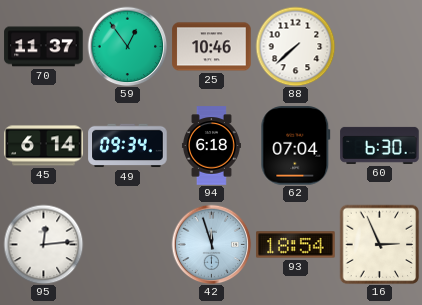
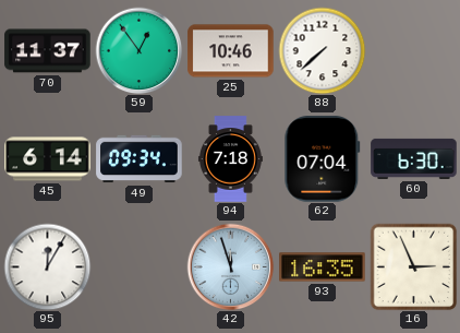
94: 6:18 -> 7:18
95: 12:14 -> 12:05
93: 18:54 -> 16:35
